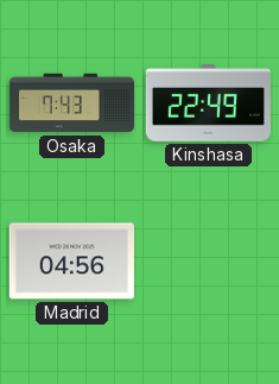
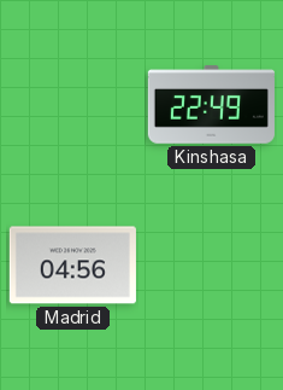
Osaka: 7:43 -> none
